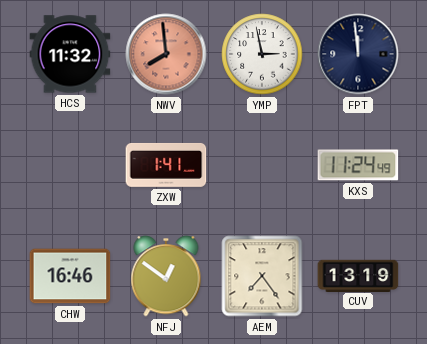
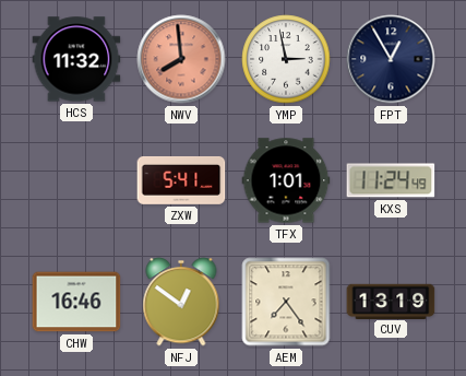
FPT: 11:59 -> 12:55
ZXW: 1:41 -> 5:41
TFX: none -> 1:01
